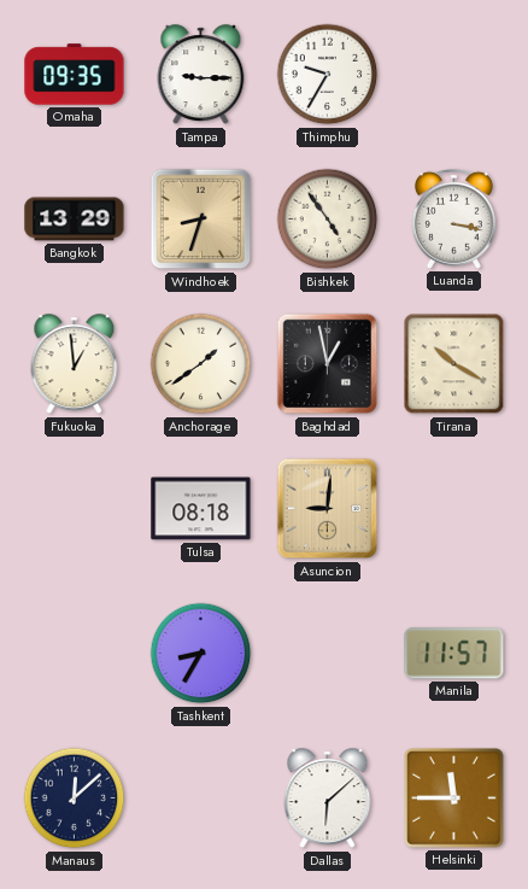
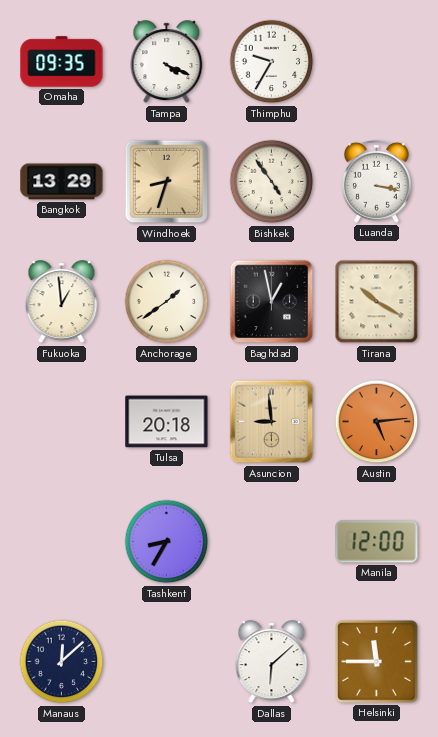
Tampa: 9:15 -> 4:19
Tulsa: 08:18 -> 20:18
Asuncion: 9:01 -> 8:59
Austin: none -> 5:14
Manila: 11:57 -> 12:00
